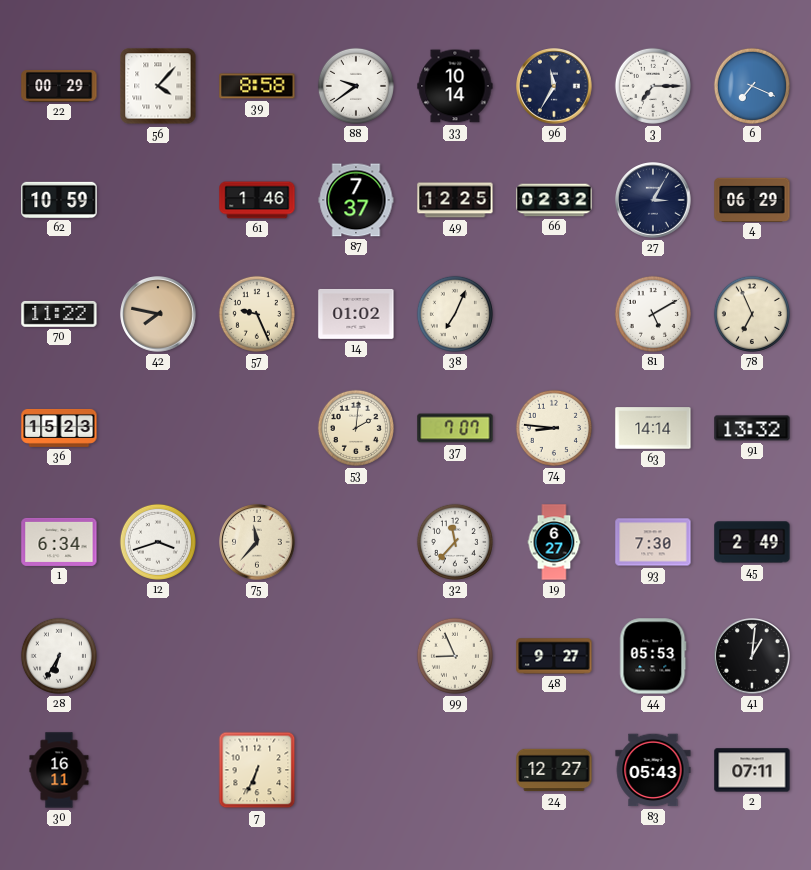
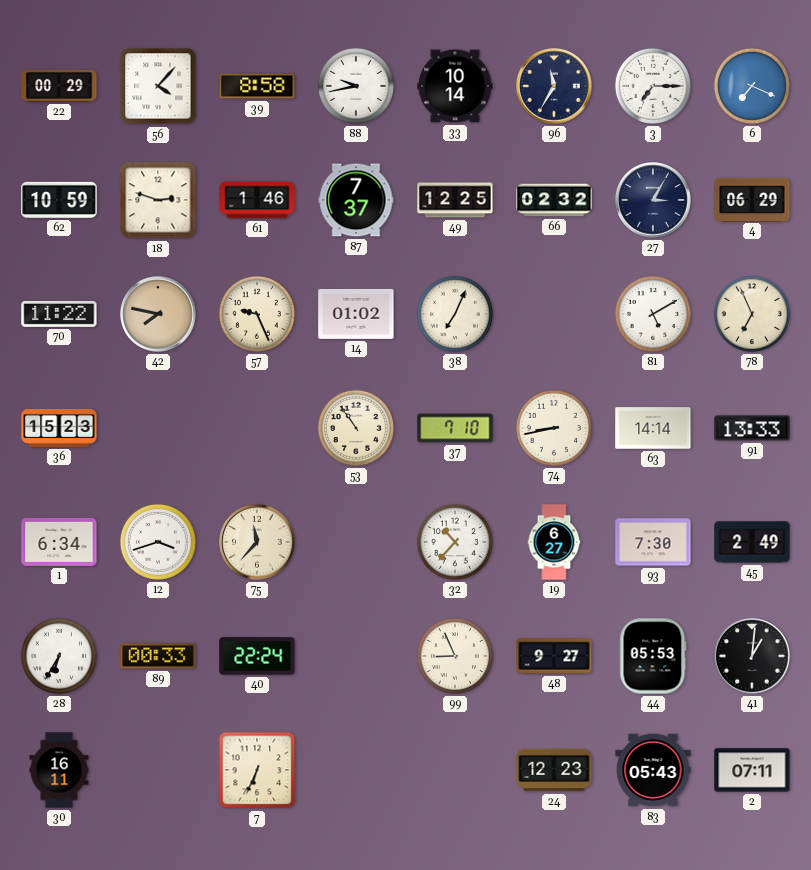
88: 9:39 -> 9:43
18: none -> 2:48
53: 2:01 -> 10:54
37: 7:07 -> 7:10
74: 8:46 -> 8:43
91: 13:32 -> 13:33
32: 11:37 -> 10:37
89: none -> 00:33
40: none -> 22:24
24: 12:27 -> 12:23
